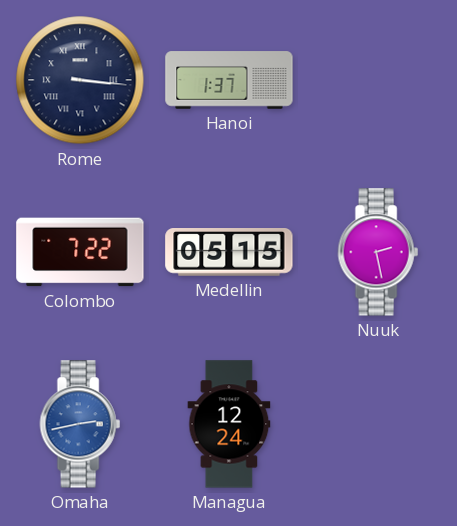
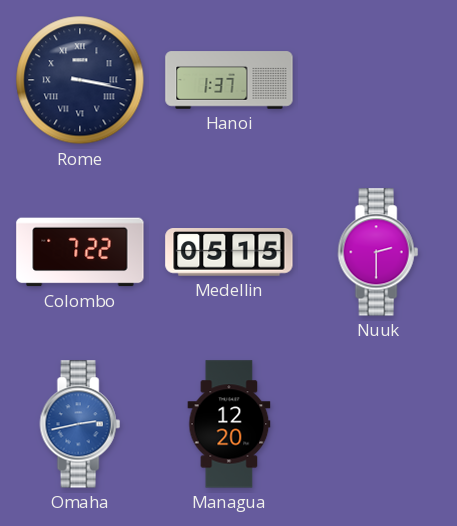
Rome: 3:16 -> 3:17
Nuuk: 2:28 -> 2:30
Managua: 12:24 -> 12:20
